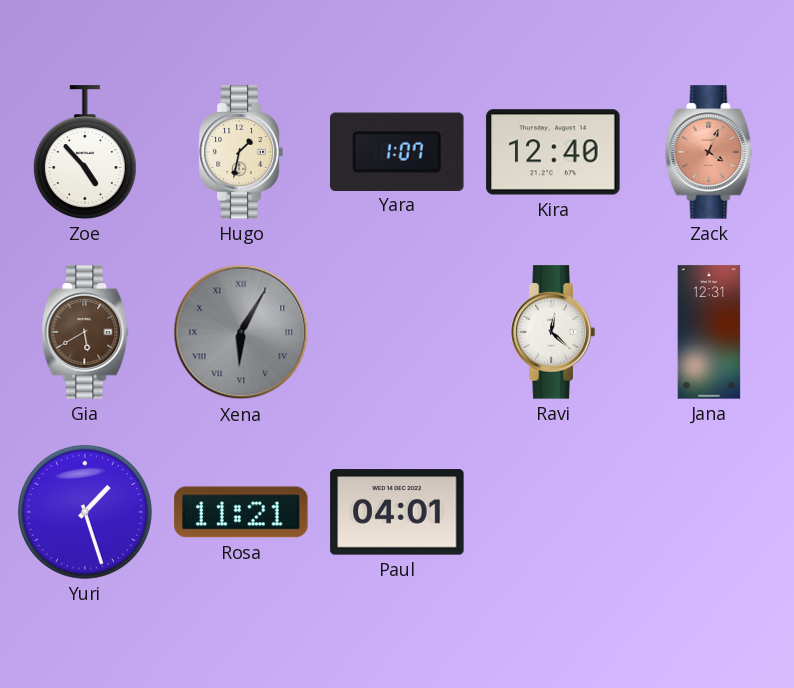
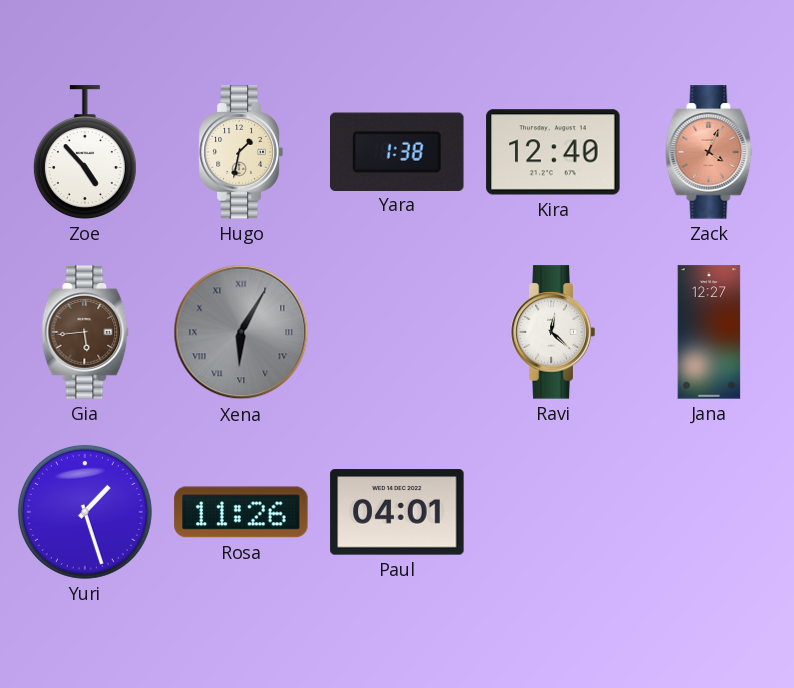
Yara: 1:07 -> 1:38
Gia: 5:40 -> 5:44
Jana: 12:31 -> 12:27
Rosa: 11:21 -> 11:26
